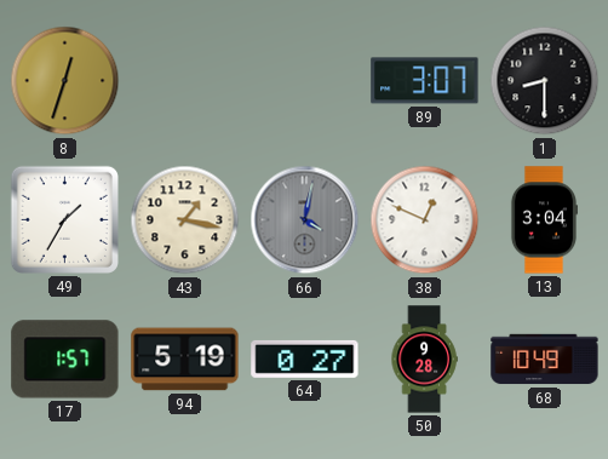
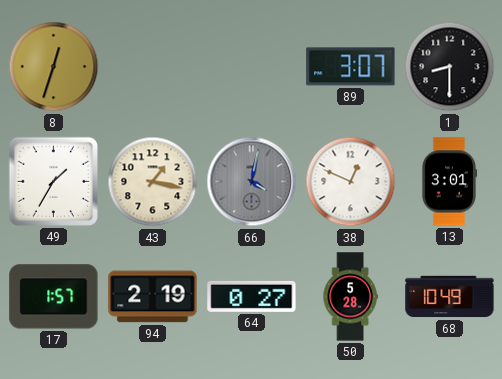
13: 3:04 -> 3:01
94: 5:19 -> 2:19
50: 9:28 -> 5:28
